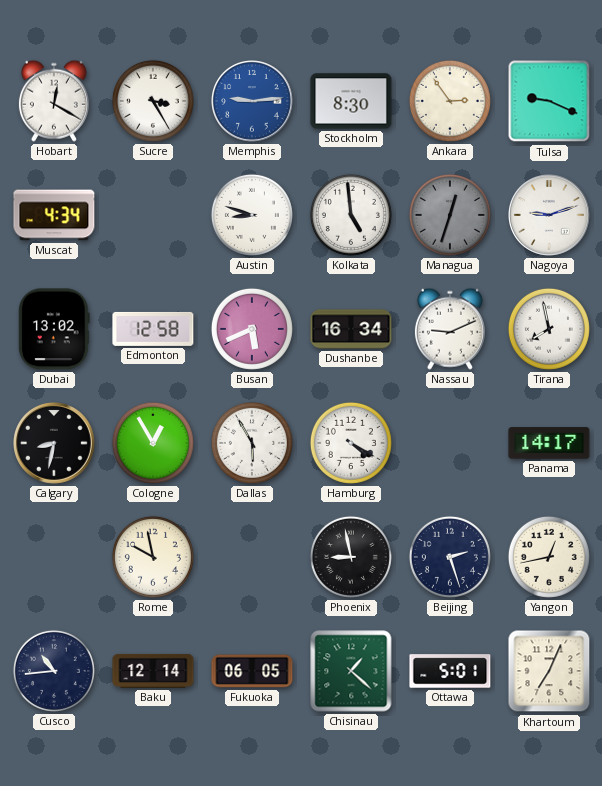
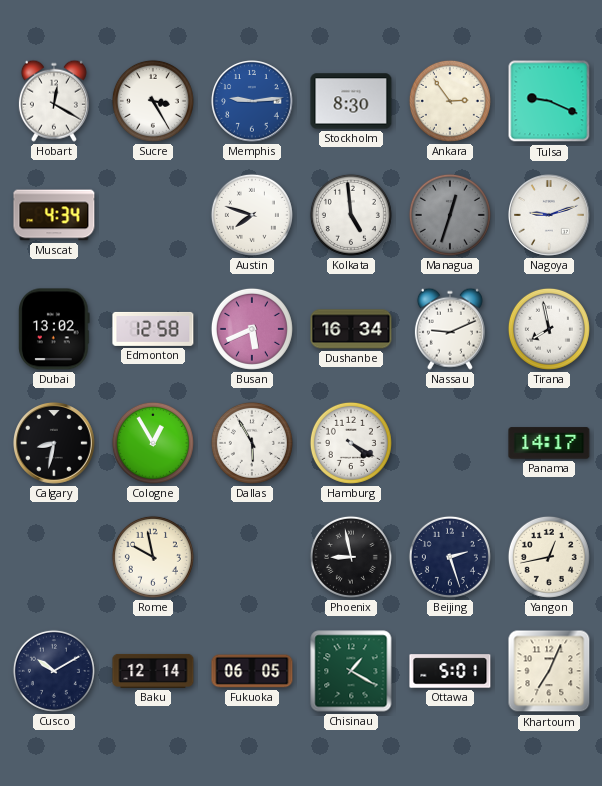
Austin: 8:48 -> 7:48
Cusco: 10:44 -> 10:10
Chisinau: 1:22 -> 1:20
